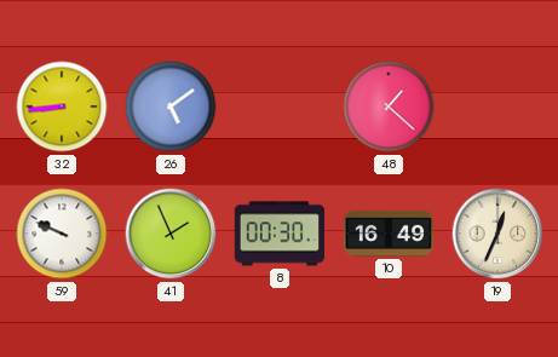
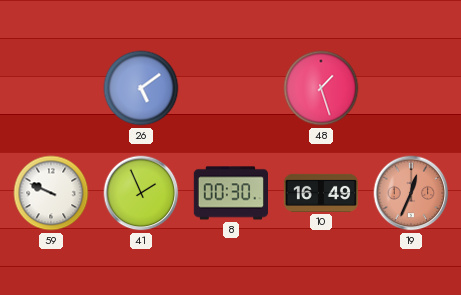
32: 8:44 -> none
48: 1:22 -> 1:27
19 dial: cream -> salmon
